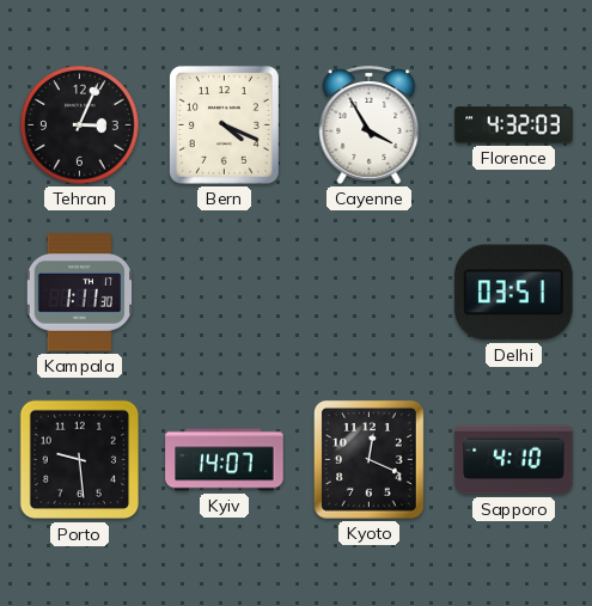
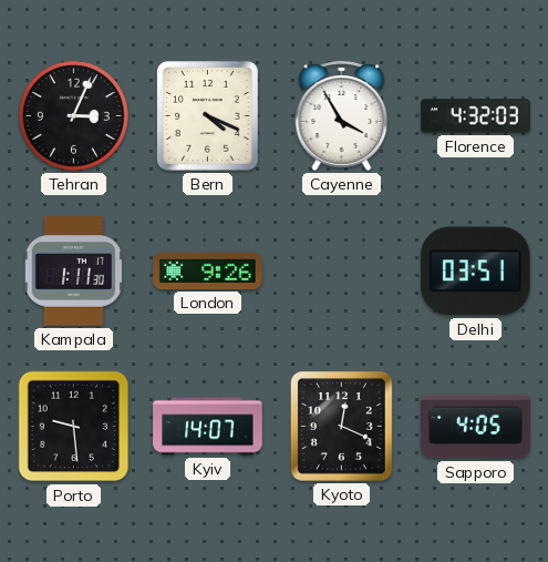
London: none -> 9:26
Sapporo: 4:10 -> 4:05
